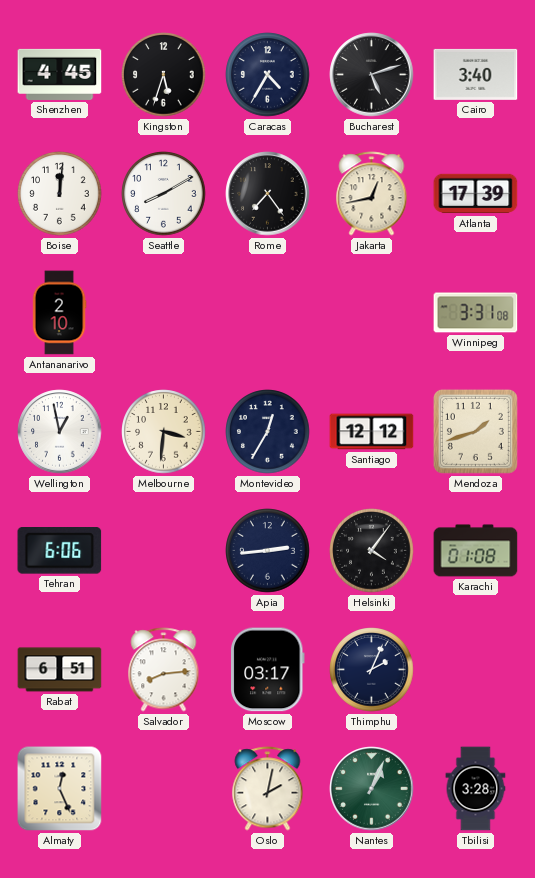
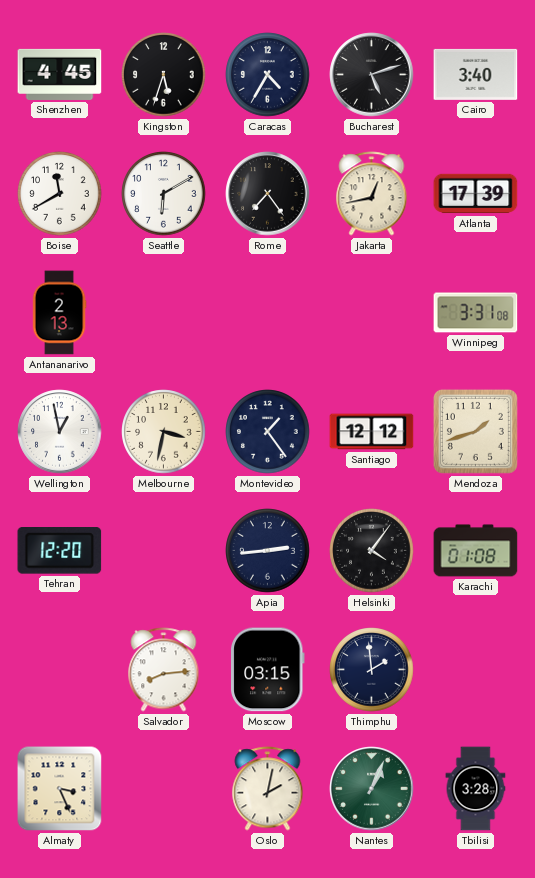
Boise: 12:01 -> 11:40
Seattle: 8:10 -> 6:10
Antananarivo: 2:10 -> 2:13
Melbourne: 3:31 -> 3:32
Montevideo: 12:35 -> 1:24
Tehran: 6:06 -> 12:20
Rabat: 6:51 -> none
Moscow: 03:17 -> 03:15
Thimphu: 2:04 -> 1:59
Almaty: 12:26 -> 3:26
